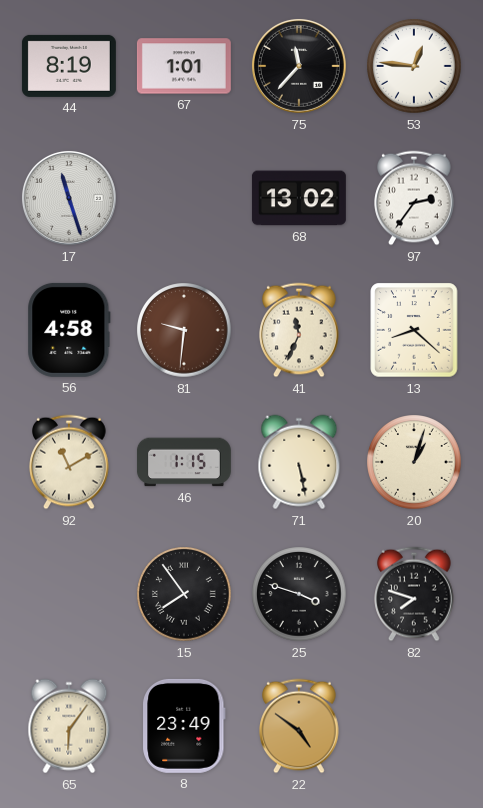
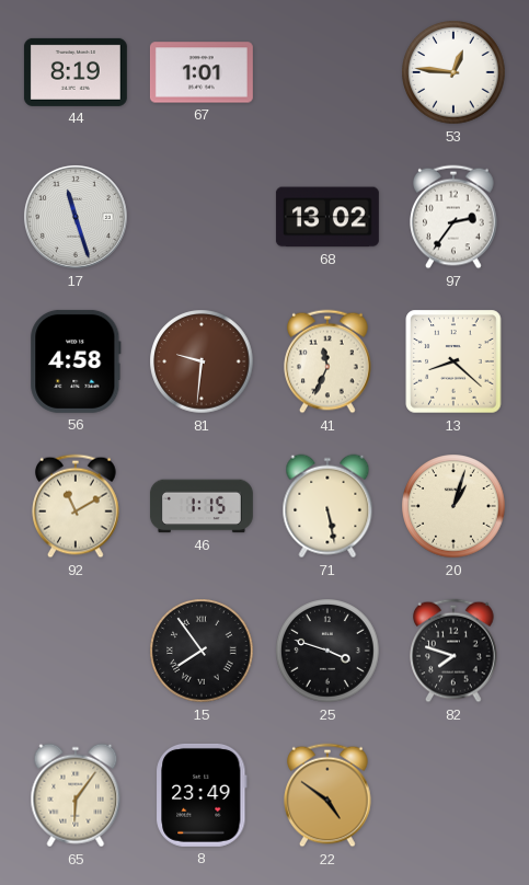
75: 11:37 -> none
